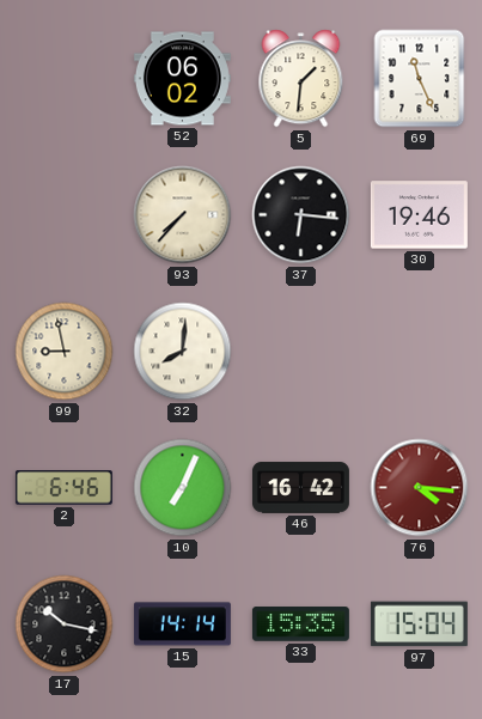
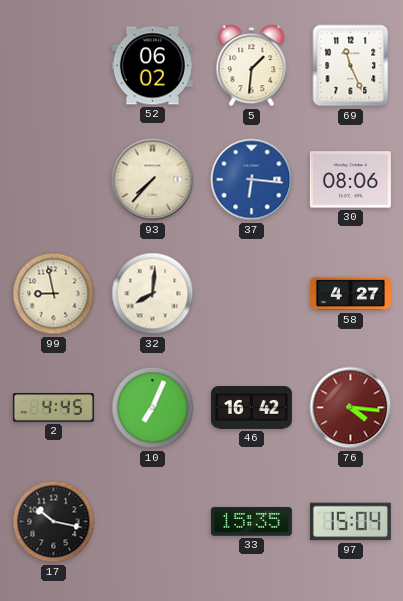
37 dial: black -> blue
30: 19:46 -> 08:06
58: none -> 4:27
2: 6:46 -> 4:45
15: 14:14 -> none
